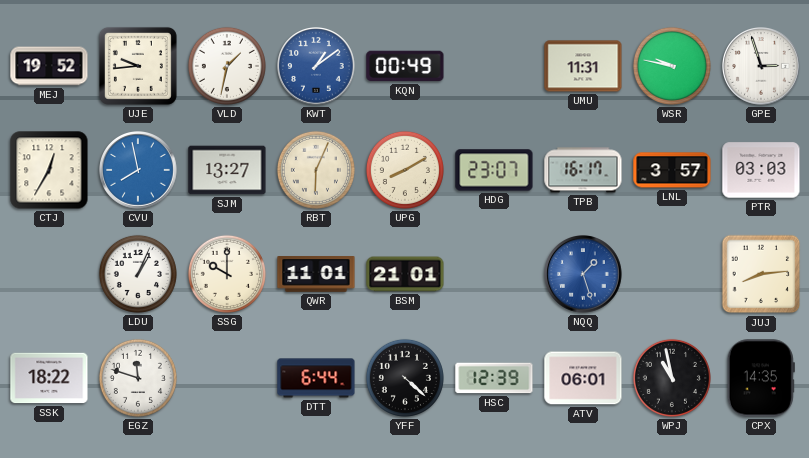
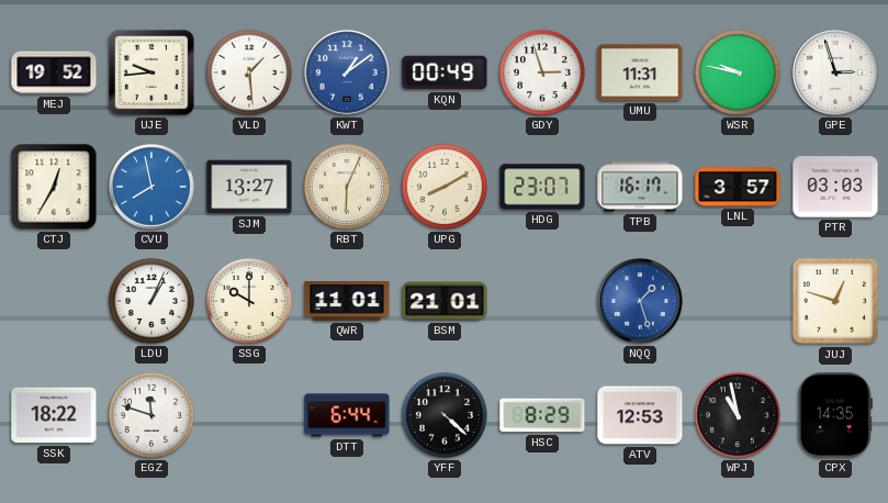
VLD: 1:32 -> 1:29
GDY: none -> 2:57
JUJ: 8:14 -> 12:48
HSC: 12:39 -> 8:29
ATV: 06:01 -> 12:53
